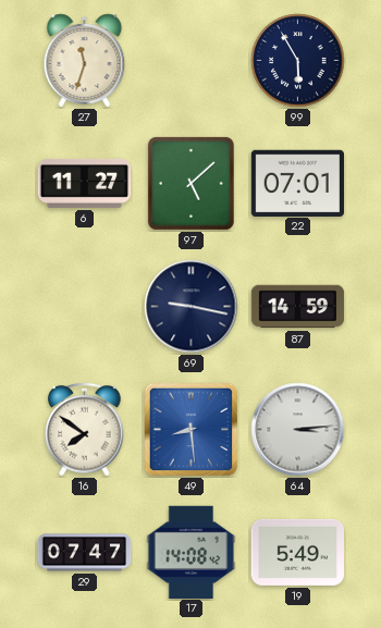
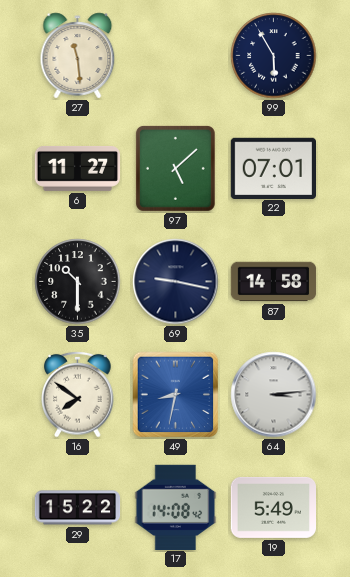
27: 11:33 -> 11:29
35: none -> 10:30
87: 14:59 -> 14:58
49: 8:29 -> 8:32
29: 07:47 -> 15:22
